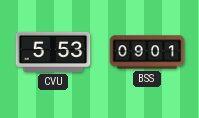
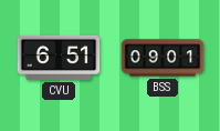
CVU: 5:53 -> 6:51
